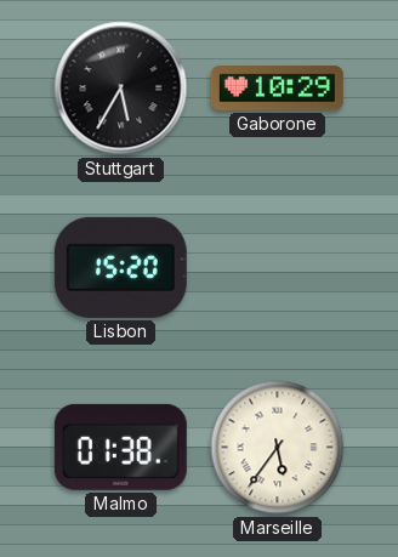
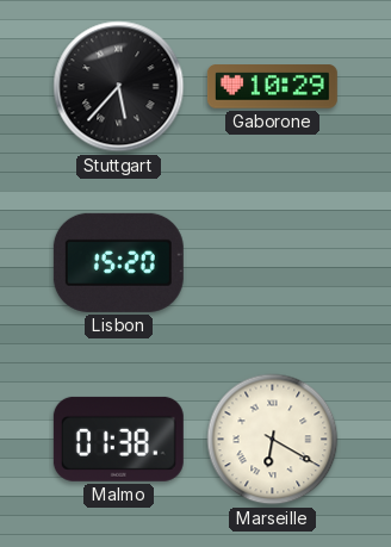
Stuttgart: 5:35 -> 5:37
Marseille: 5:36 -> 6:20
